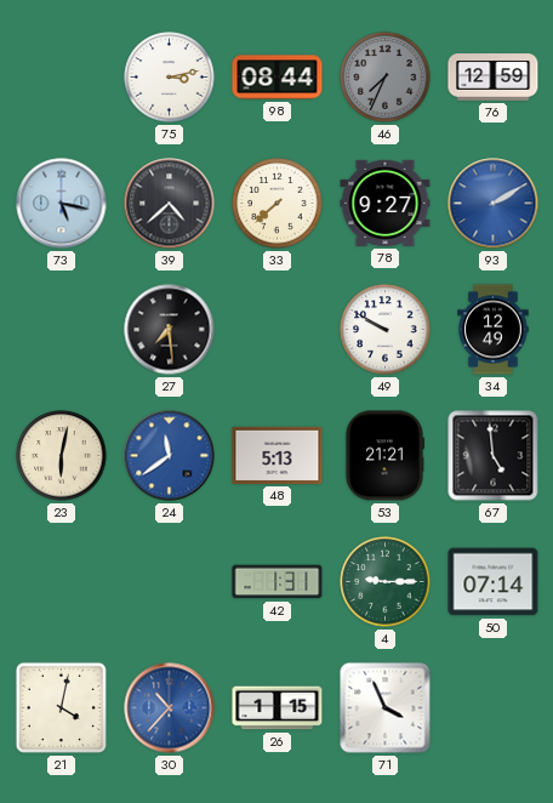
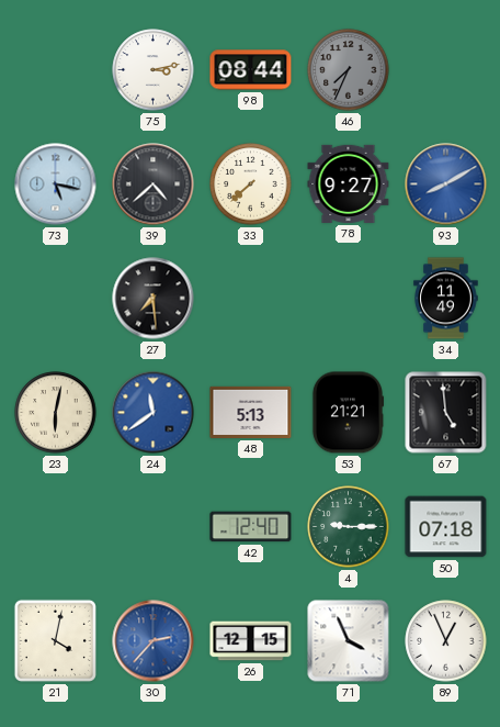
76: 12:59 -> none
93: 2:10 -> 8:10
49: 9:50 -> none
34: 12:49 -> 11:49
42: 1:31 -> 12:40
50: 07:14 -> 07:18
30: 10:37 -> 2:37
26: 1:15 -> 12:15
89: none -> 12:56
